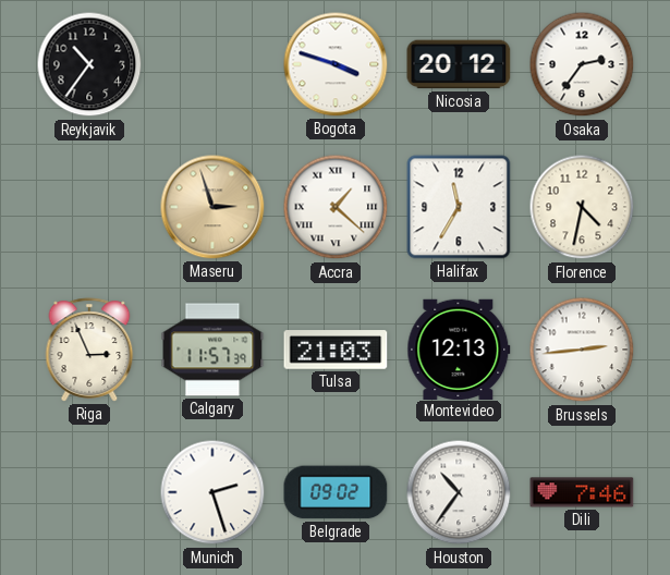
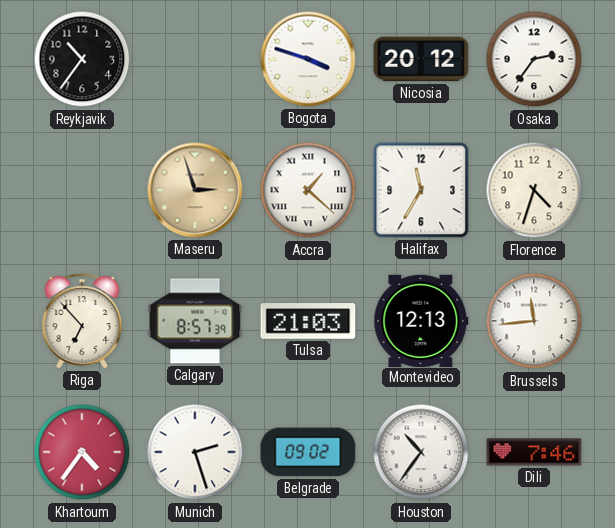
Florence: 4:32 -> 4:33
Riga: 2:56 -> 6:53
Calgary: 11:57 -> 8:57
Brussels: 2:44 -> 11:44
Khartoum: none -> 4:36
